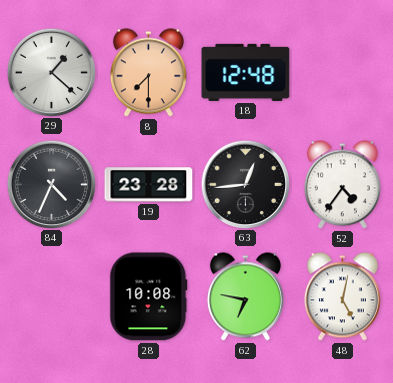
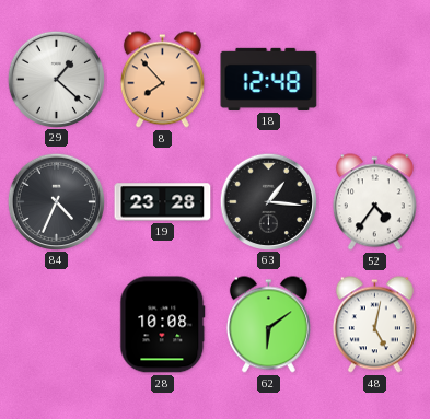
8: 7:30 -> 7:53
63: 12:44 -> 1:16
62: 6:47 -> 6:09
